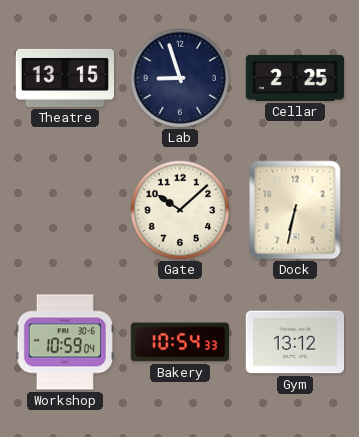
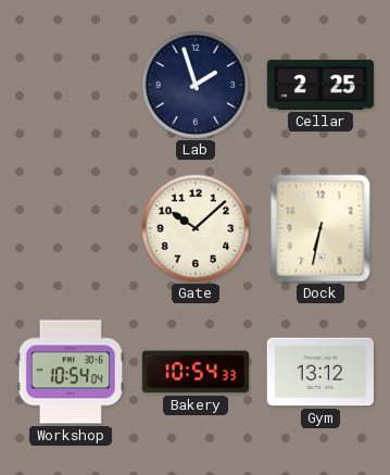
Theatre: 13:15 -> none
Lab: 8:57 -> 1:57
Workshop: 10:59 -> 10:54
